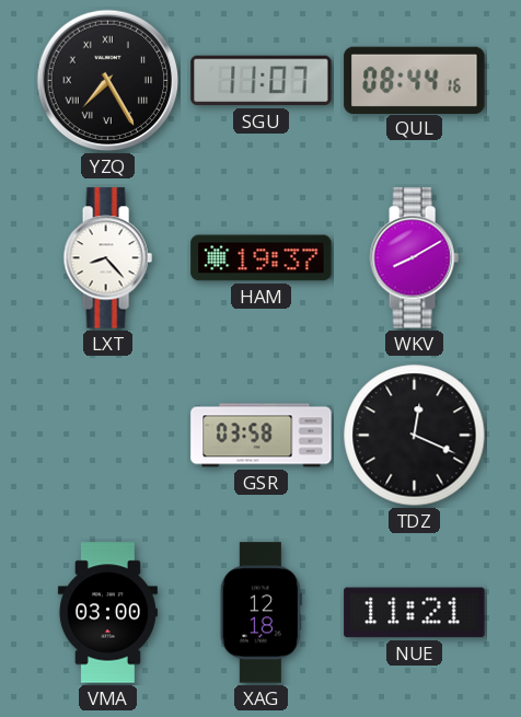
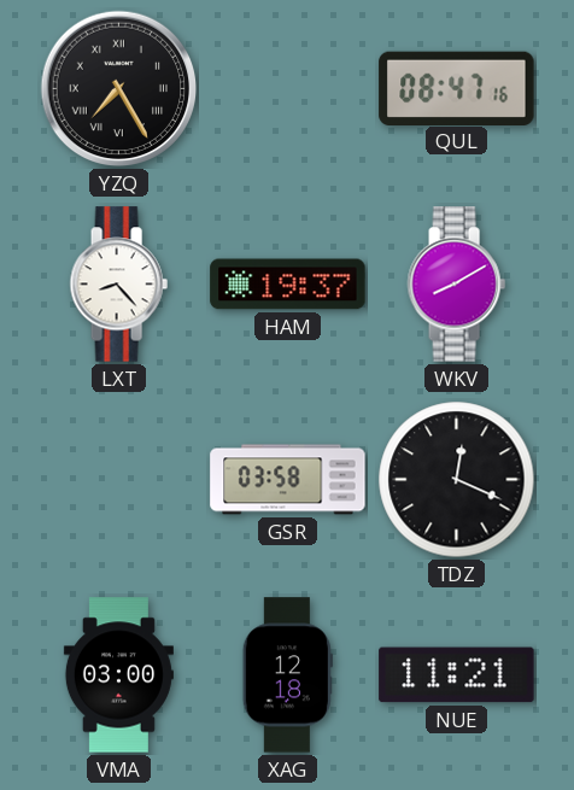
SGU: 11:07 -> none
QUL: 08:44 -> 08:47
